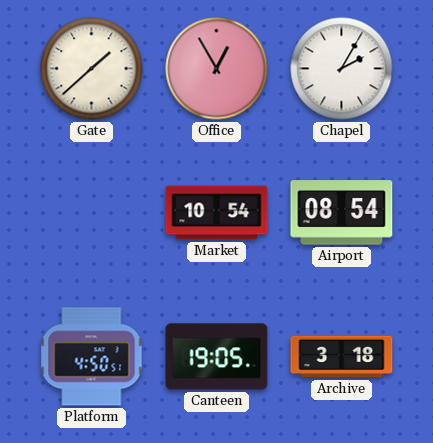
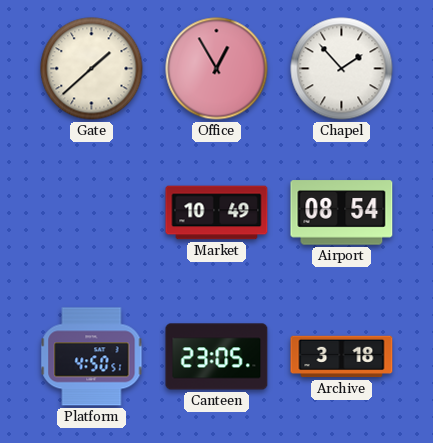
Chapel: 2:05 -> 1:53
Market: 10:54 -> 10:49
Canteen: 19:05 -> 23:05
